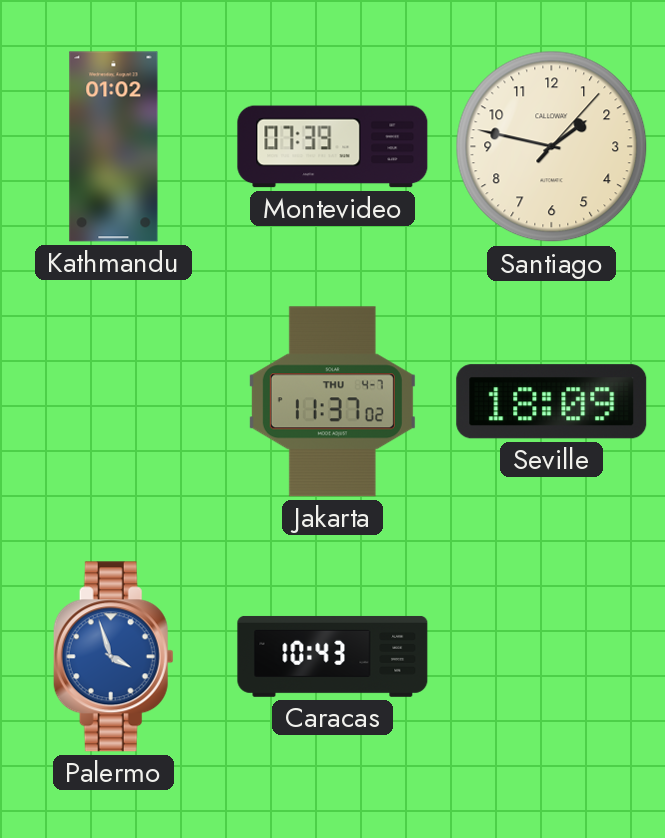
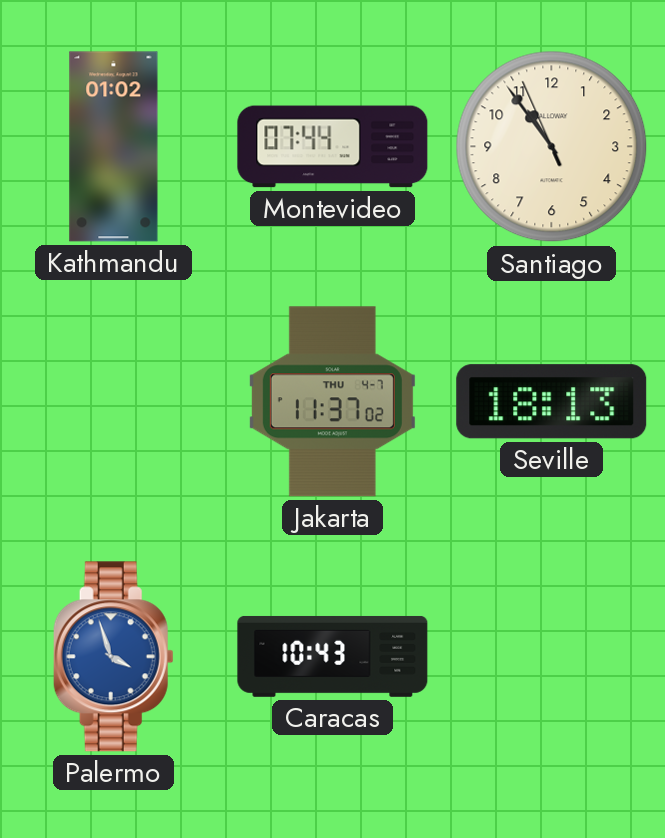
Montevideo: 07:39 -> 07:44
Santiago: 1:47 -> 10:53
Seville: 18:09 -> 18:13
